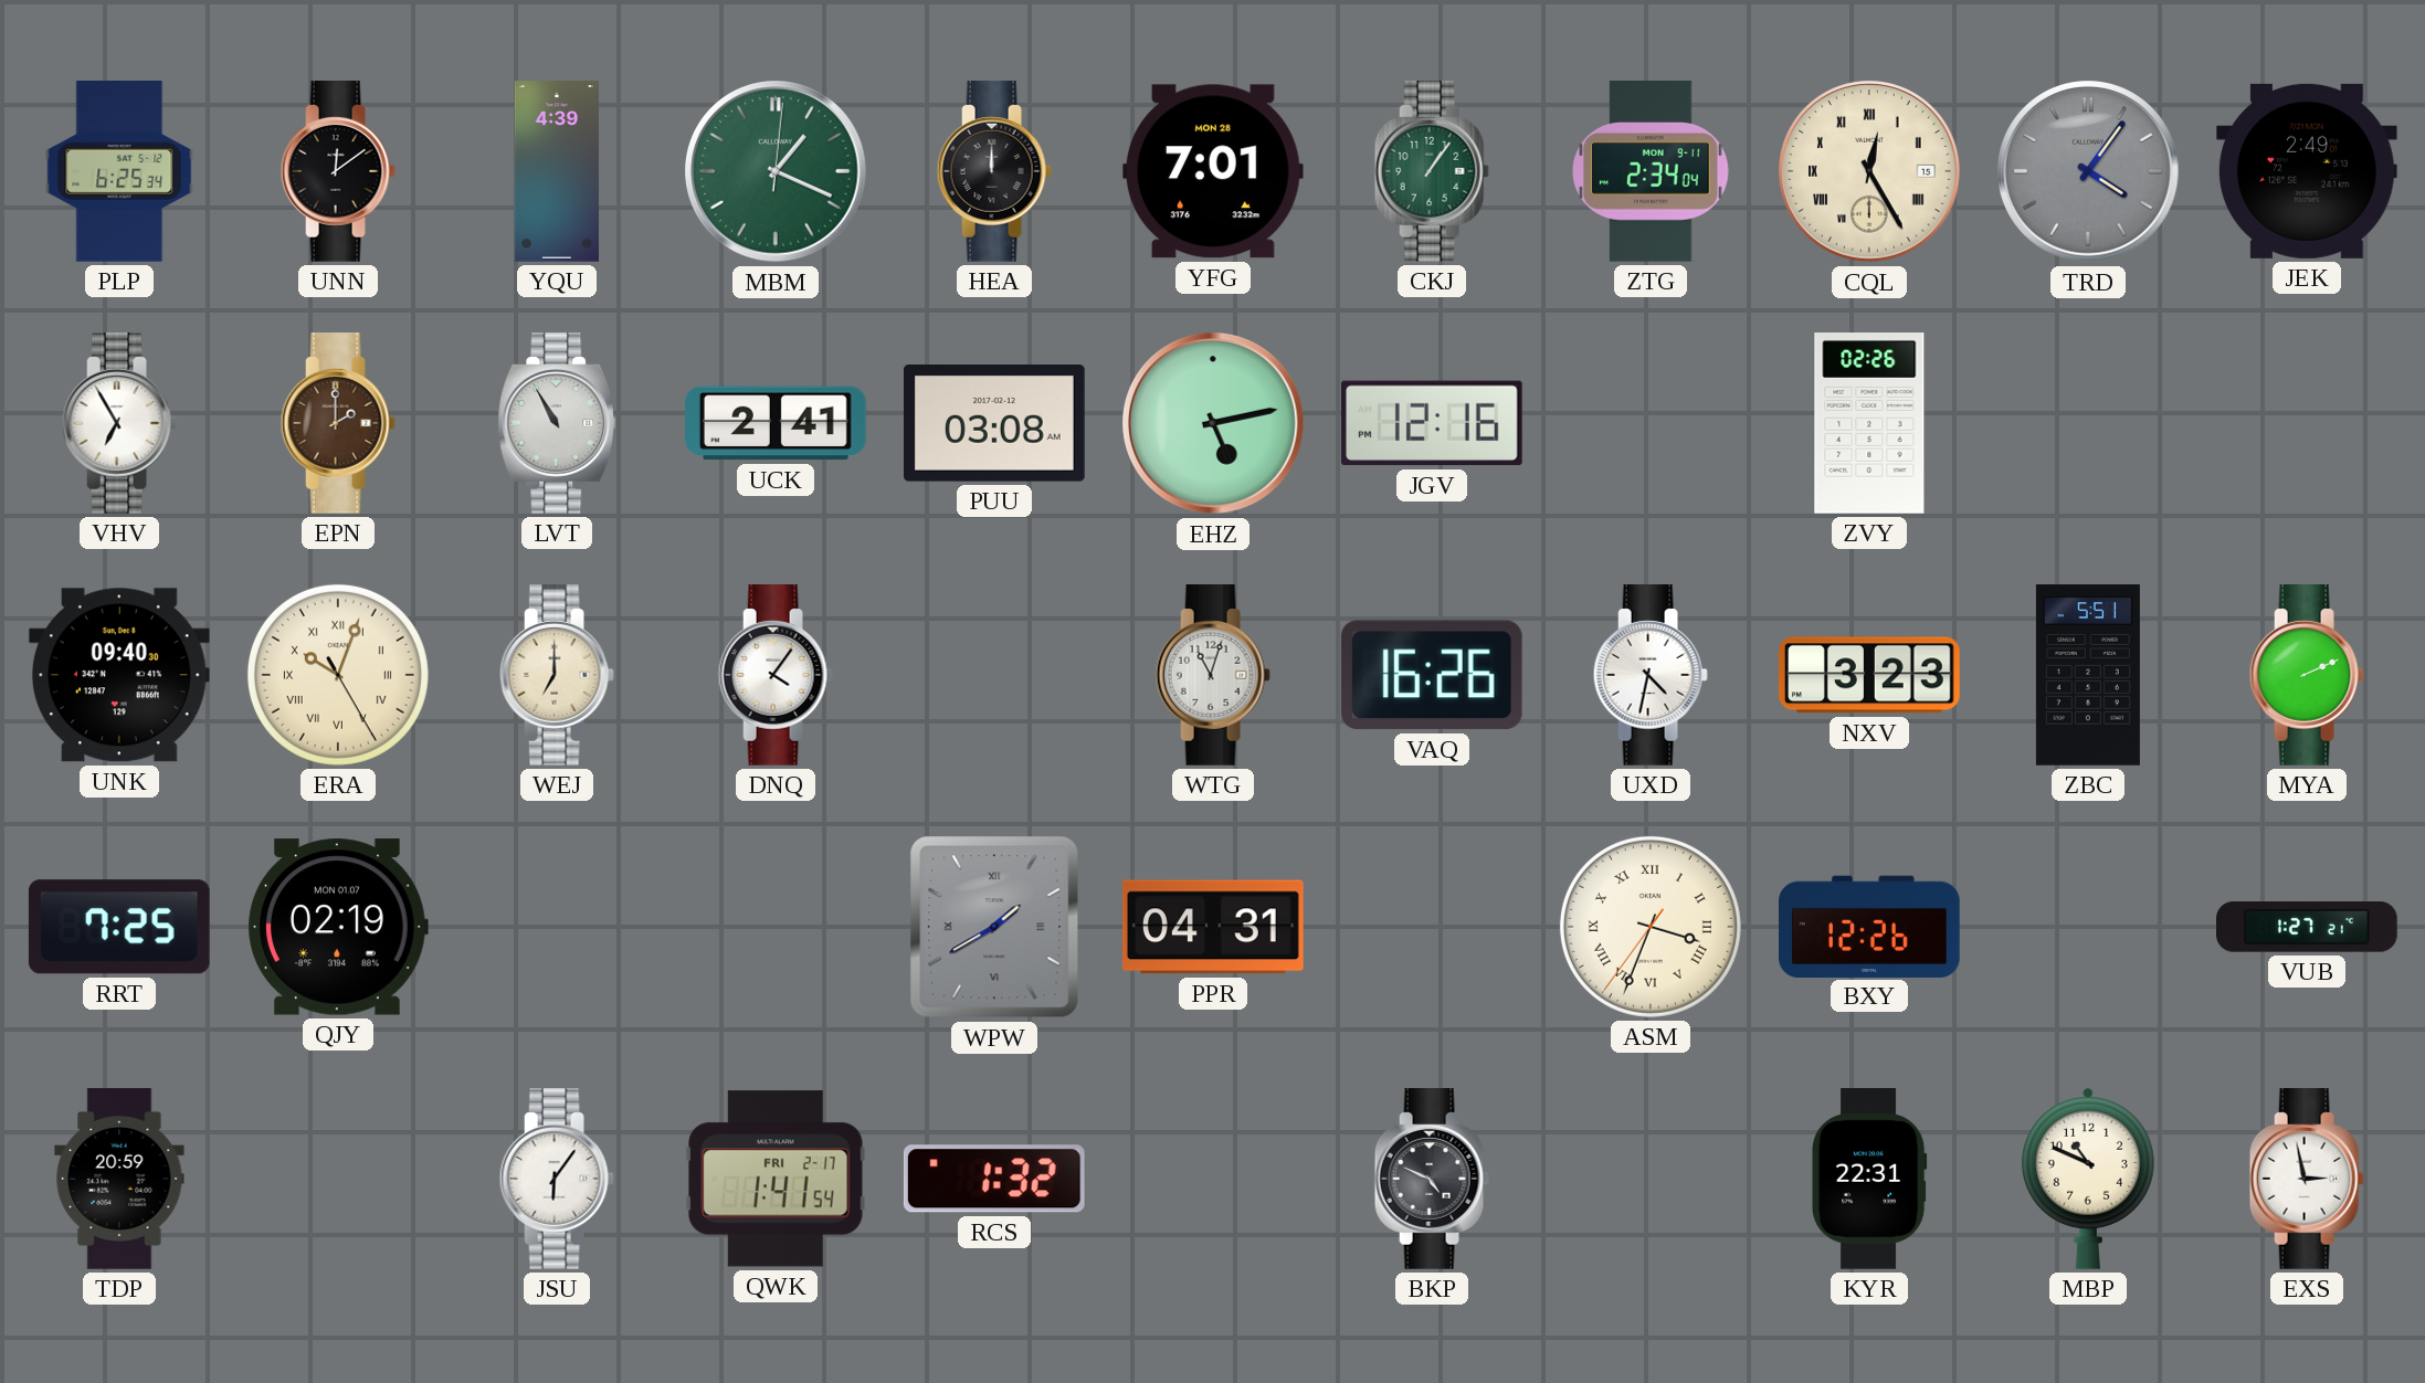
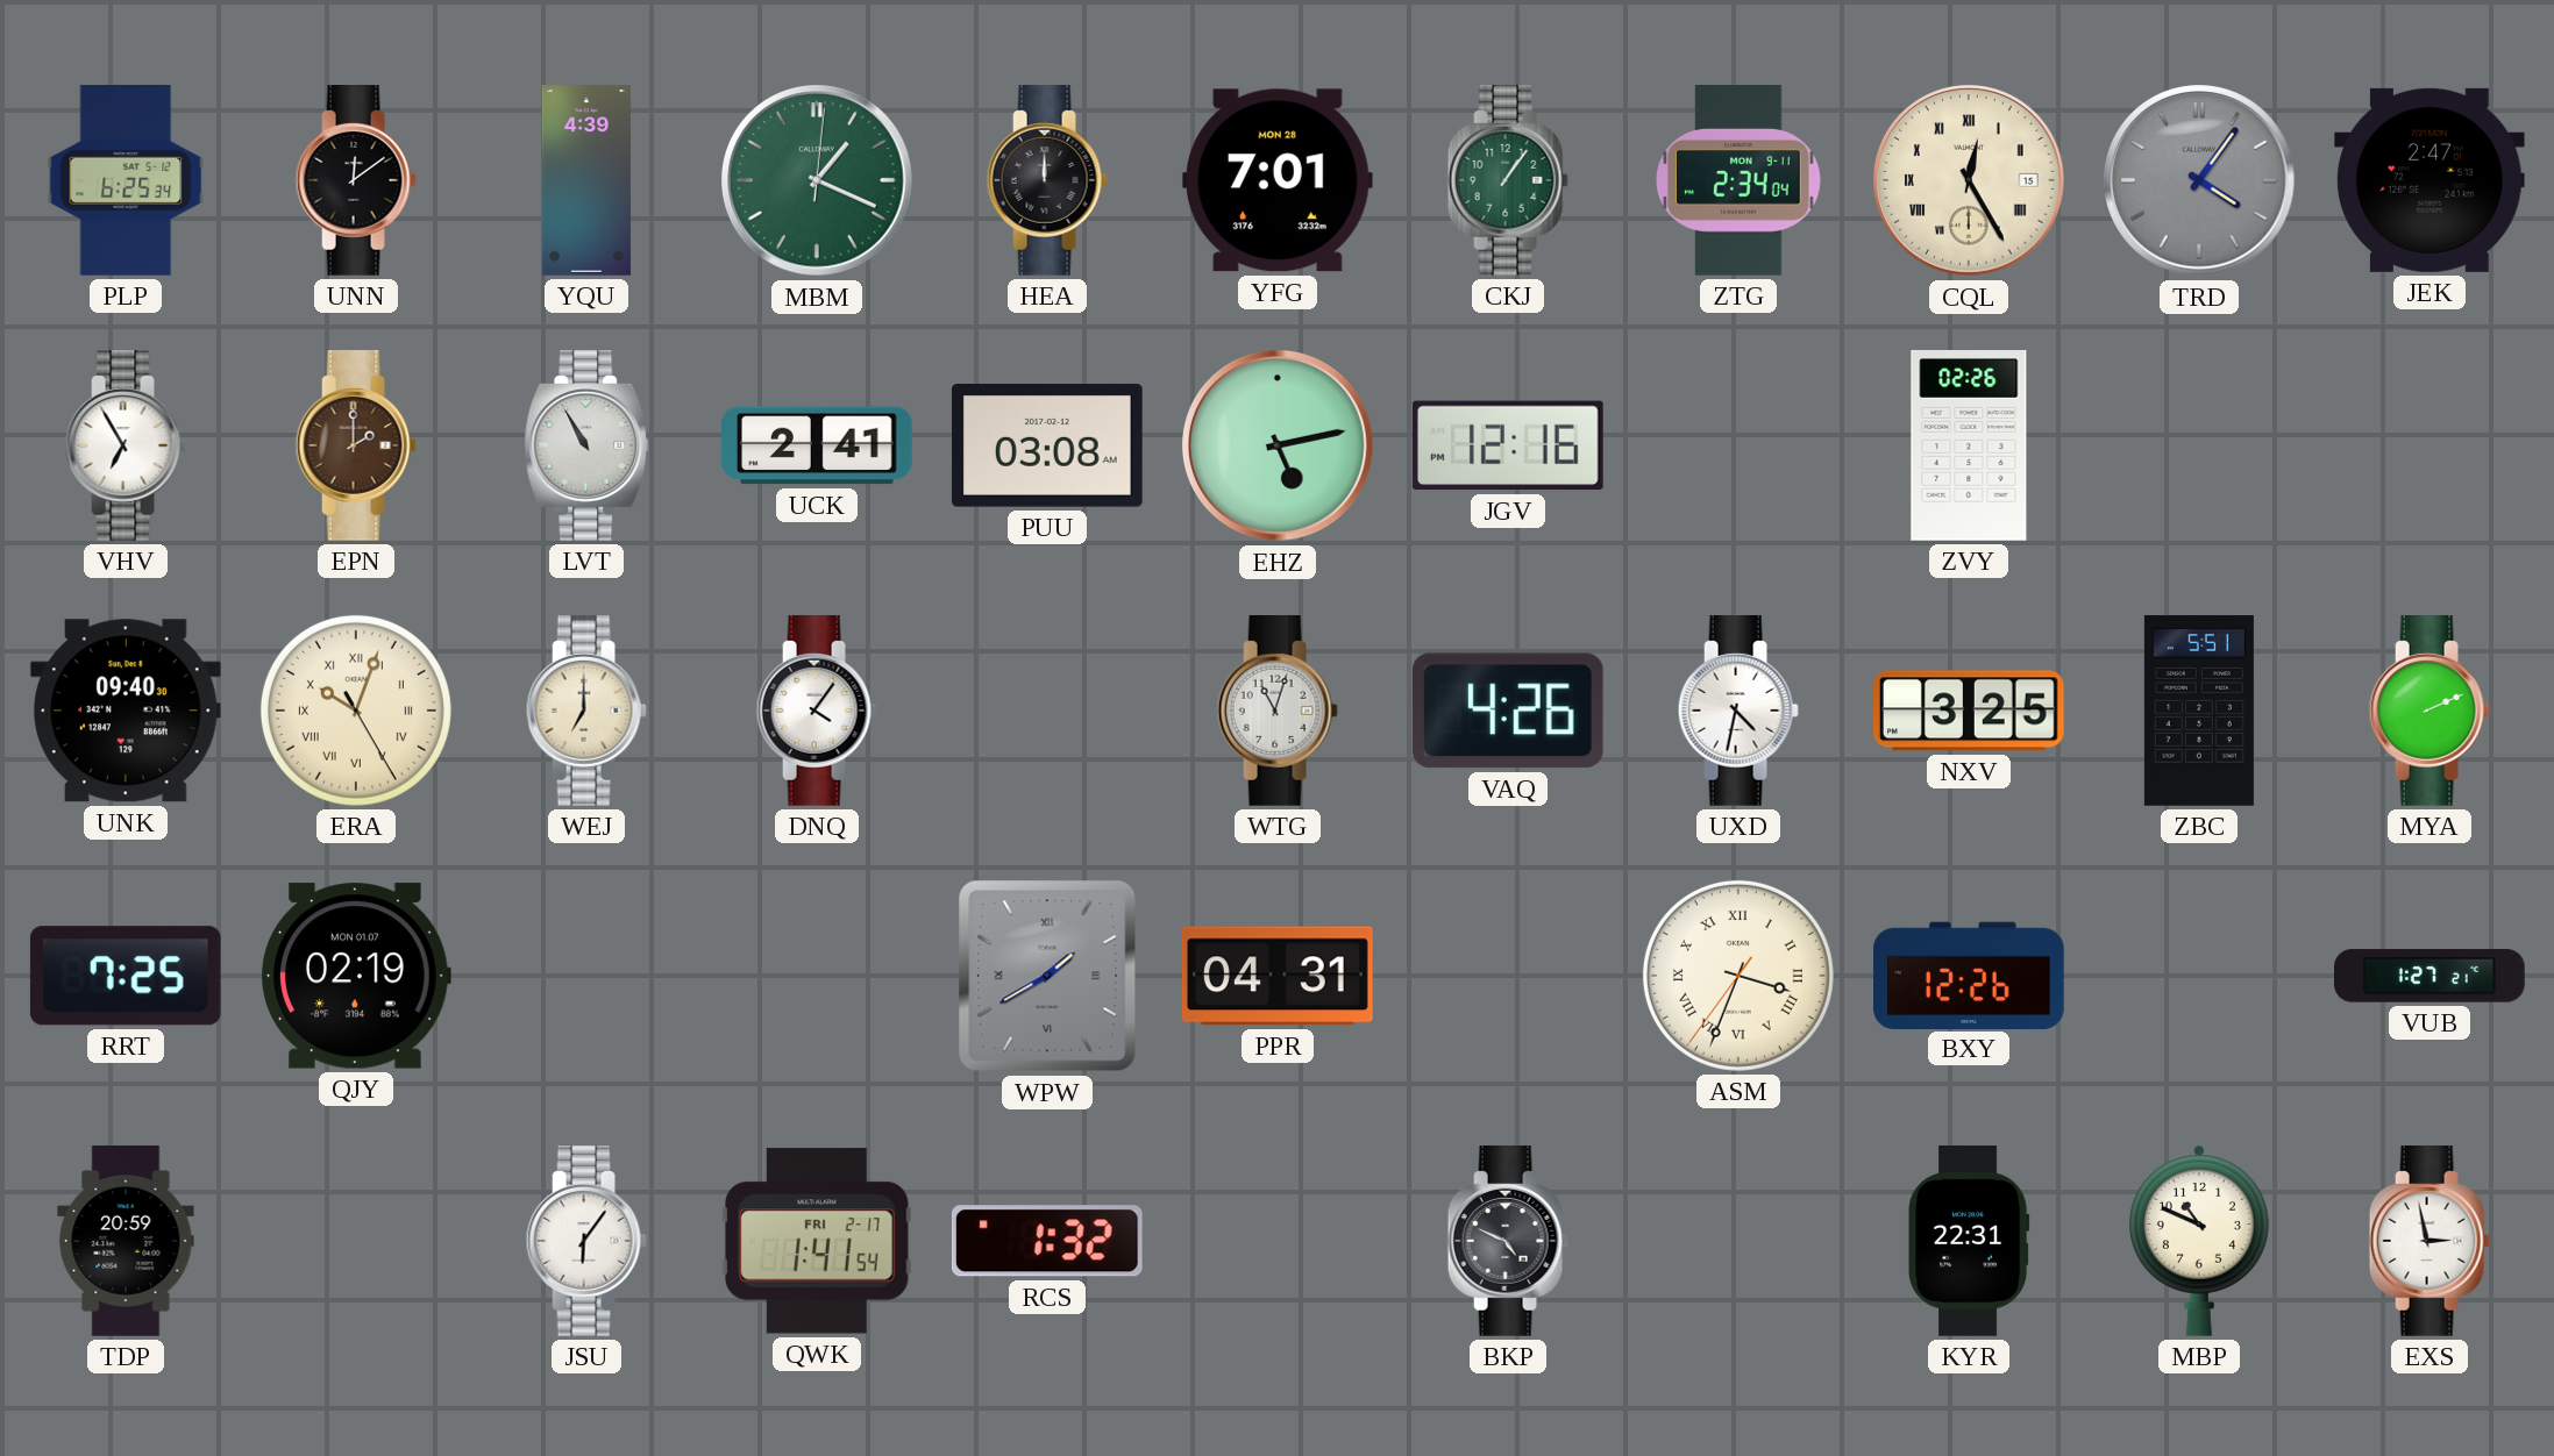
JEK: 2:49 -> 2:47
VAQ: 16:26 -> 4:26
NXV: 3:23 -> 3:25
